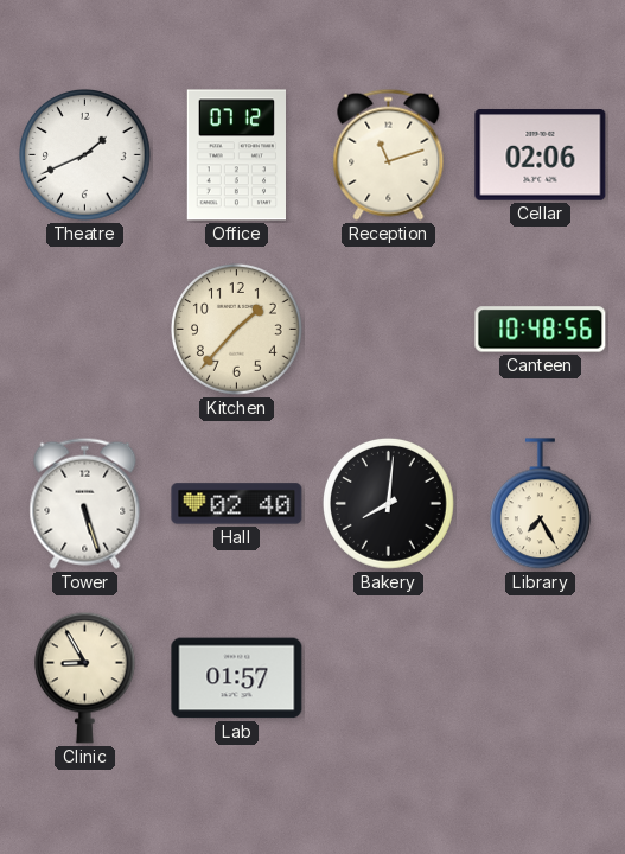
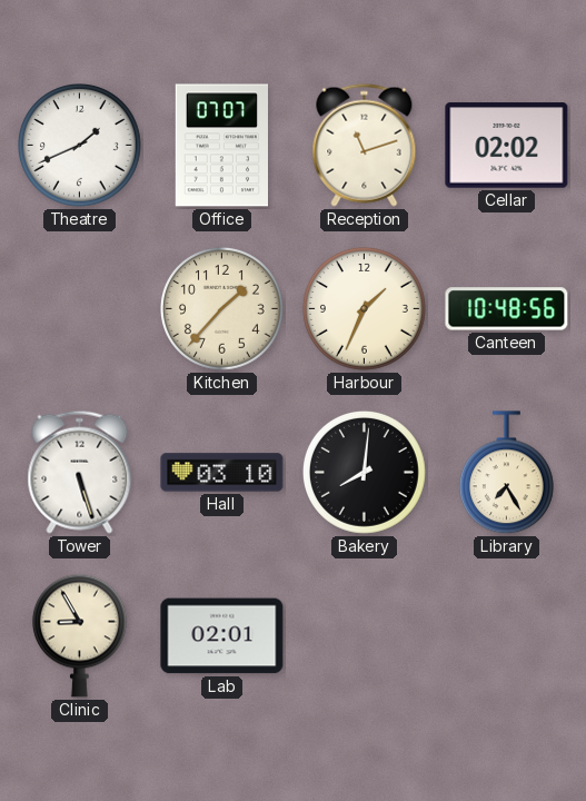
Office: 07:12 -> 07:07
Cellar: 02:06 -> 02:02
Harbour: none -> 1:34
Hall: 02:40 -> 03:10
Lab: 01:57 -> 02:01
